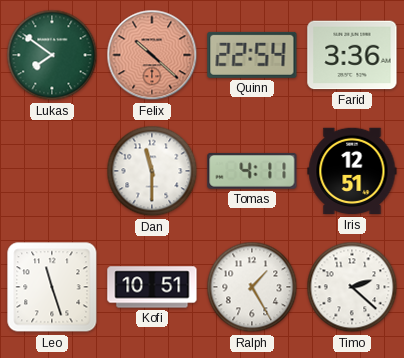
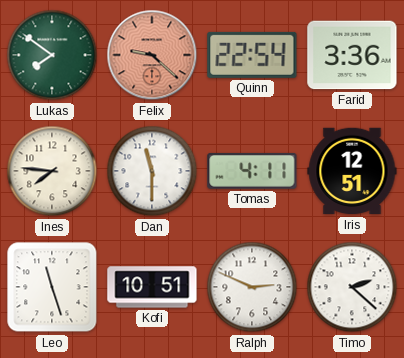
Felix: 10:22 -> 9:22
Ines: none -> 7:46
Ralph: 1:25 -> 2:49
